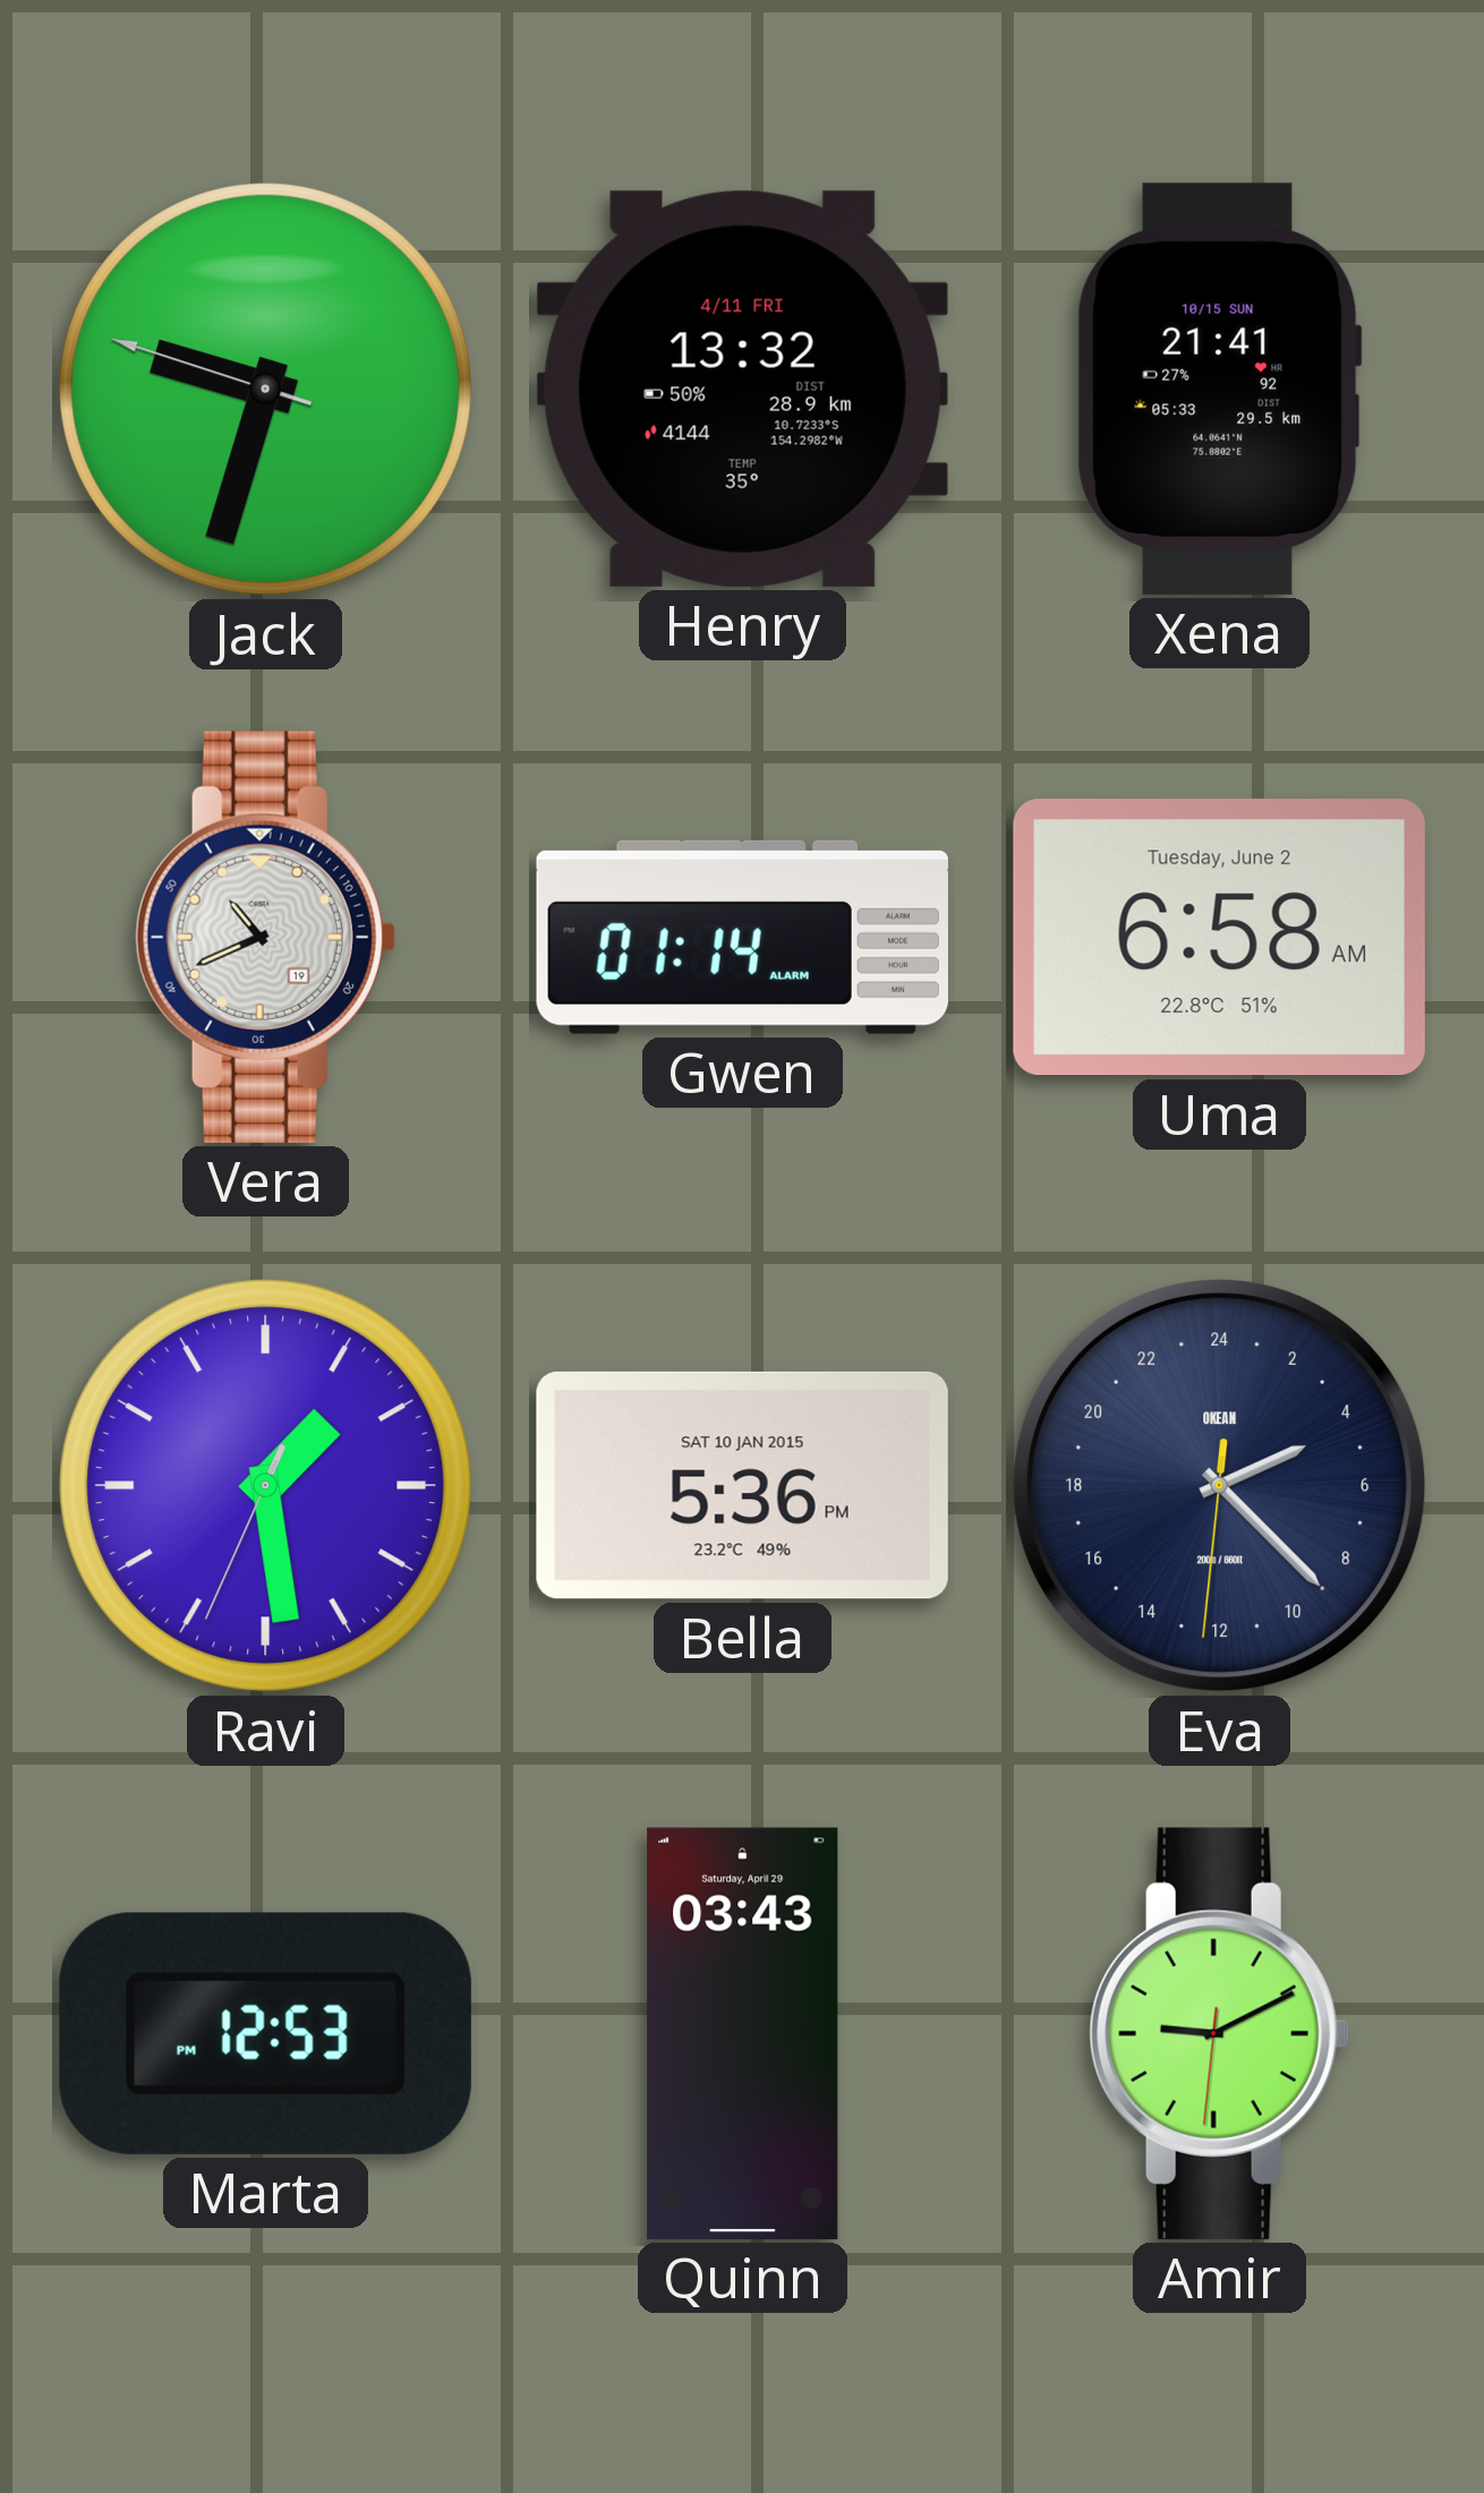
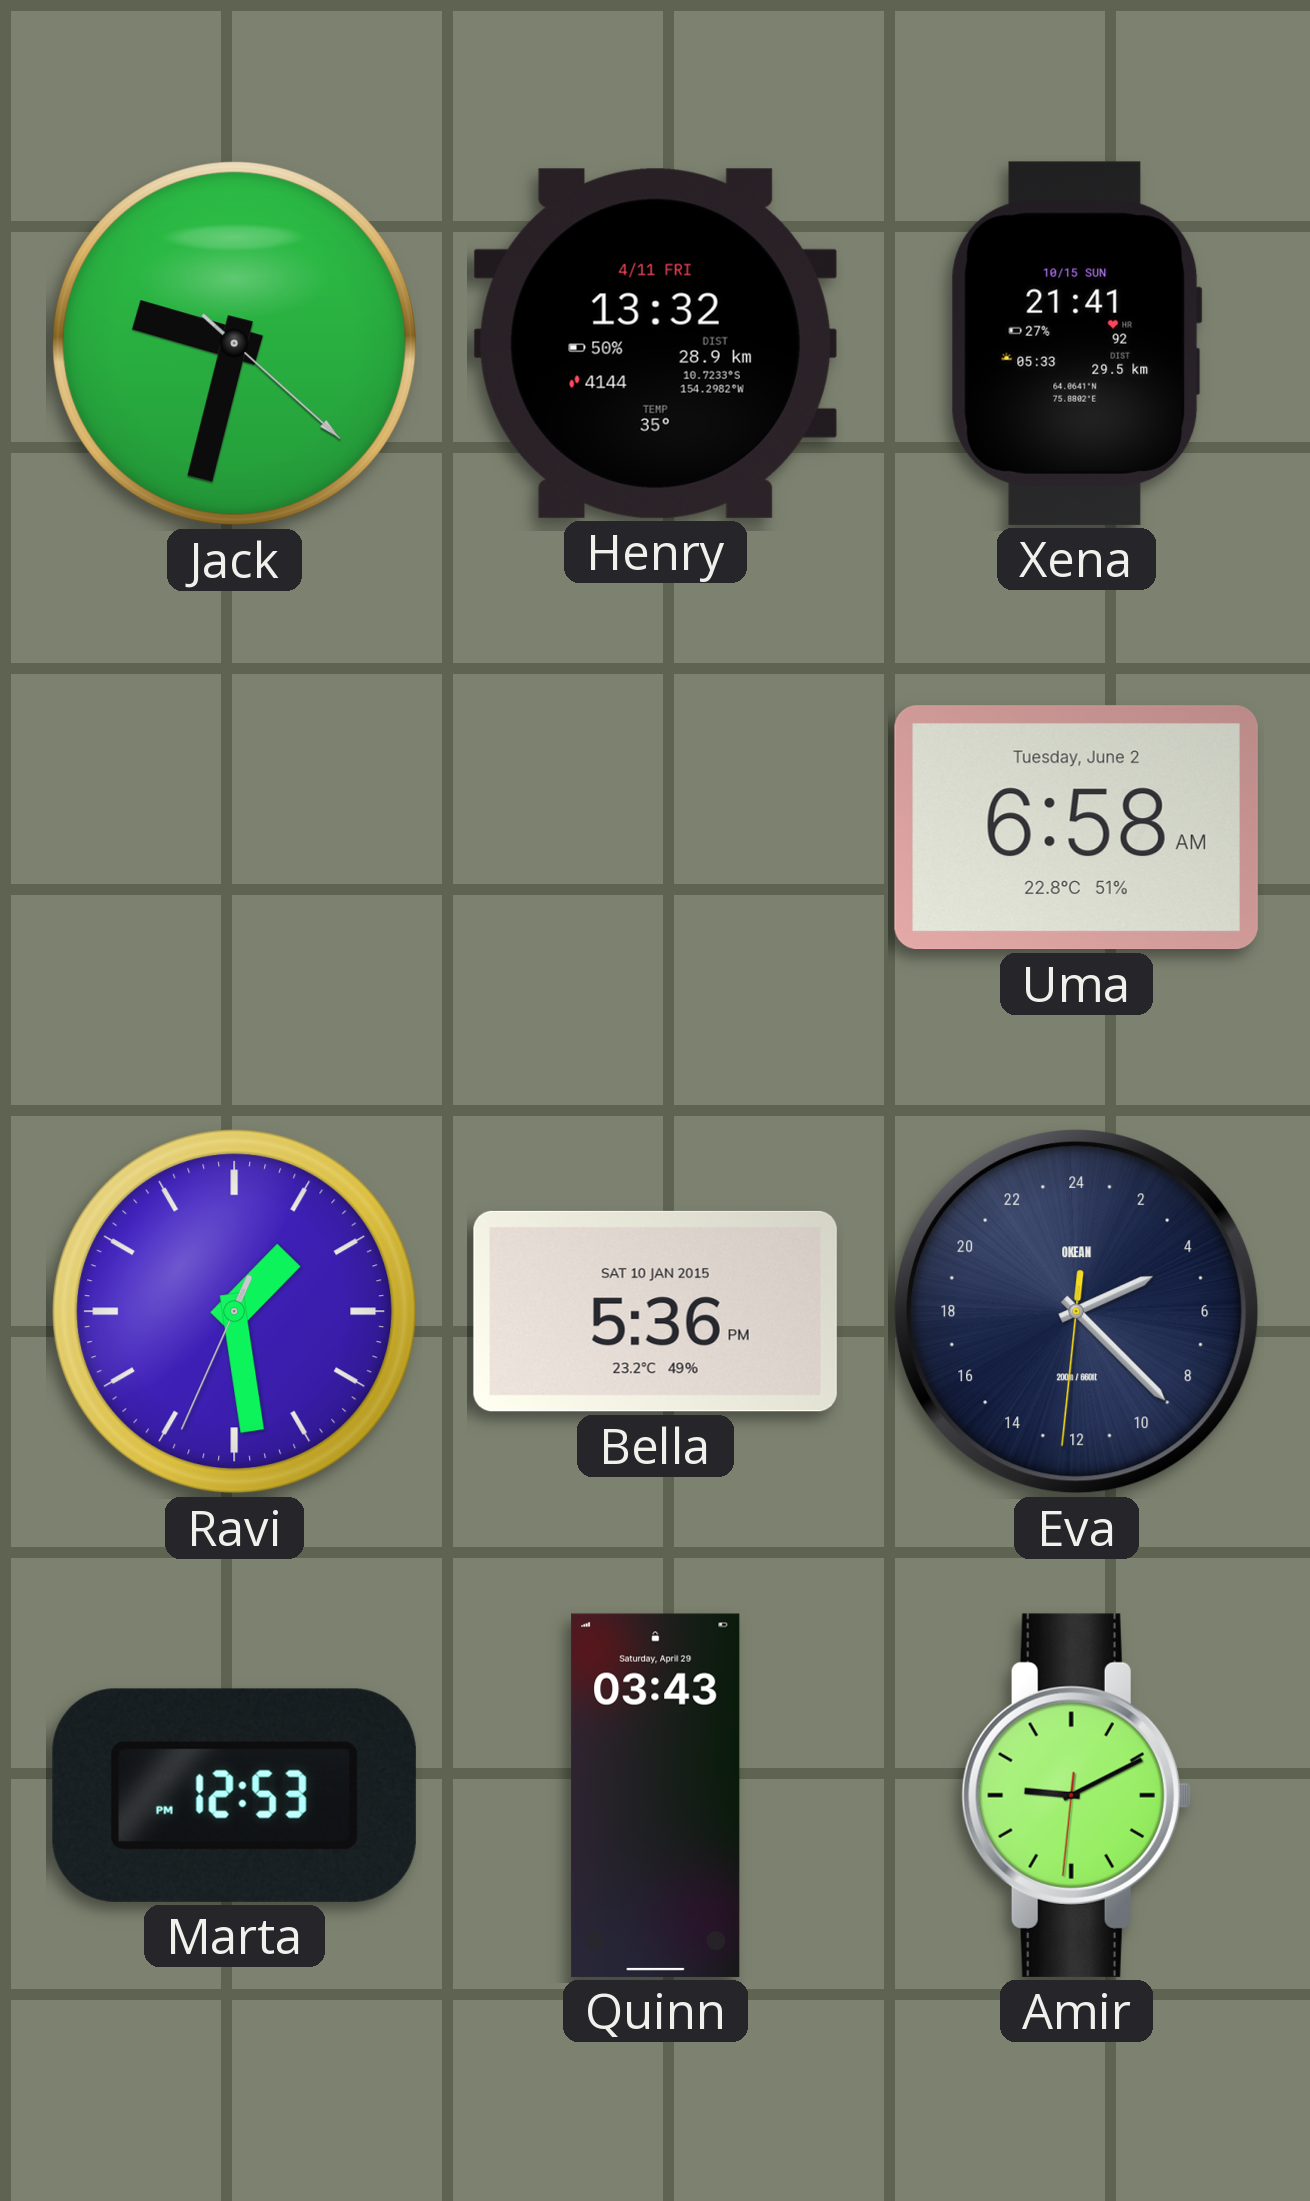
Jack: 9:32:48 -> 9:32:22
Vera: 10:41 -> none
Gwen: 01:14 -> none
